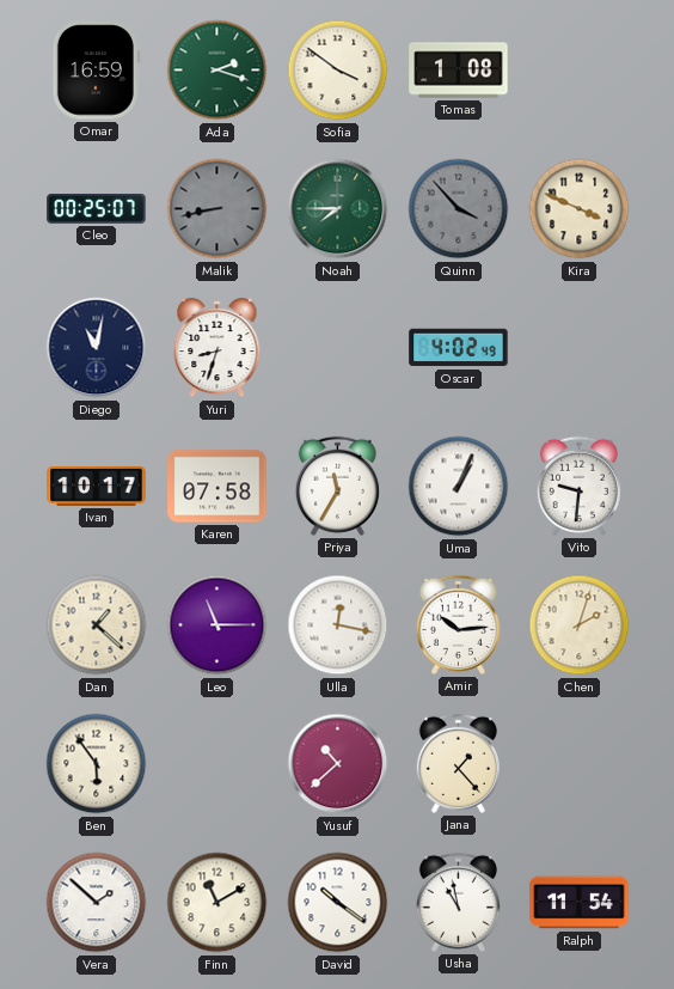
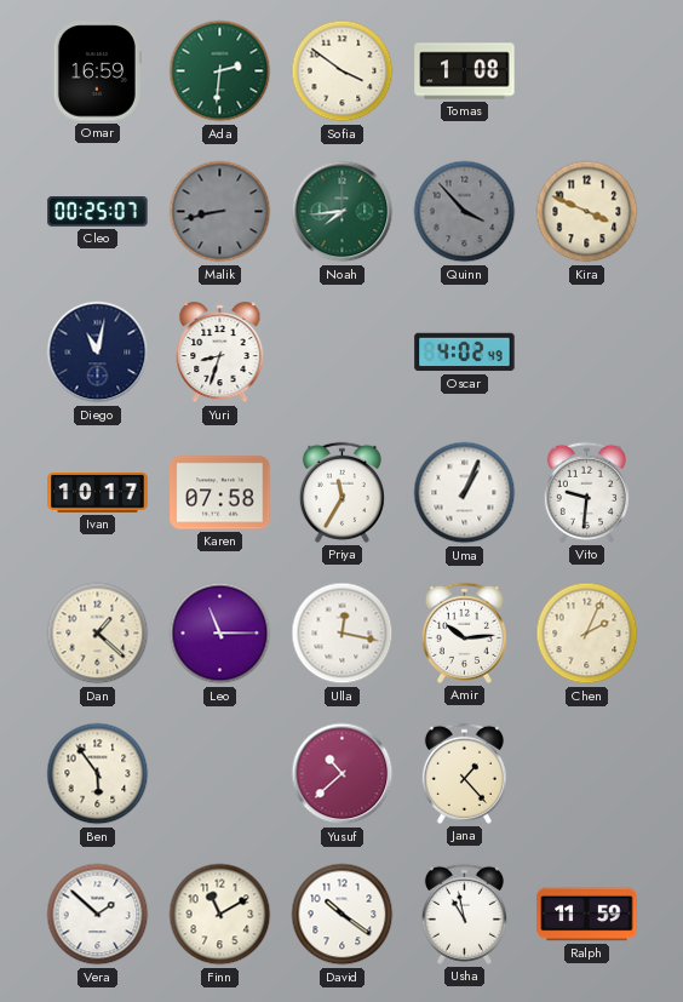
Ada: 2:18 -> 2:31
Noah: 7:45 -> 7:44
Chen: 2:03 -> 2:04
Ralph: 11:54 -> 11:59
